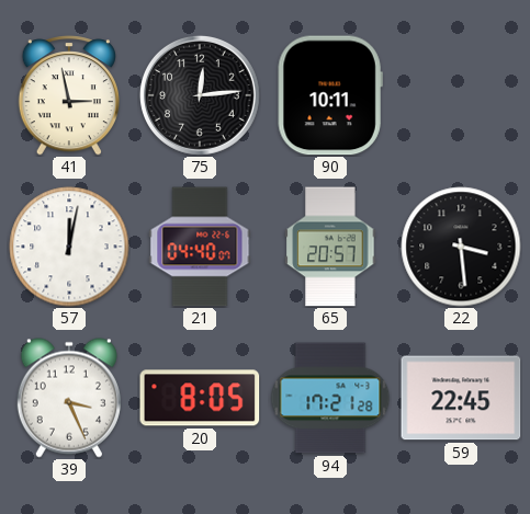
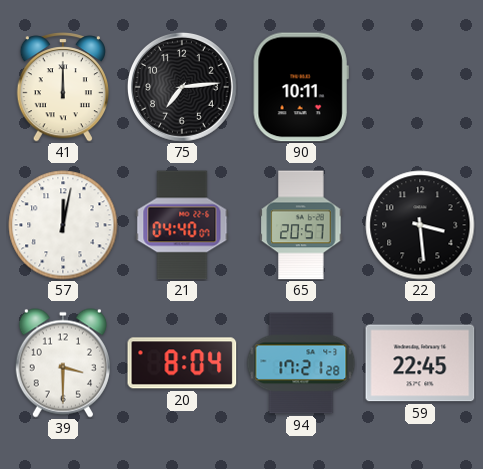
41: 2:58 -> 12:00
75: 12:14 -> 7:14
39: 3:26 -> 3:30
20: 8:05 -> 8:04
